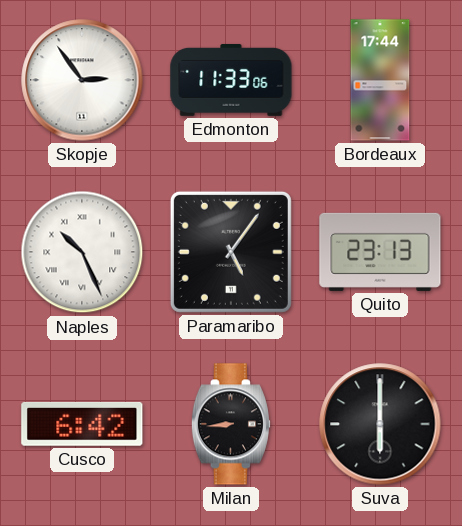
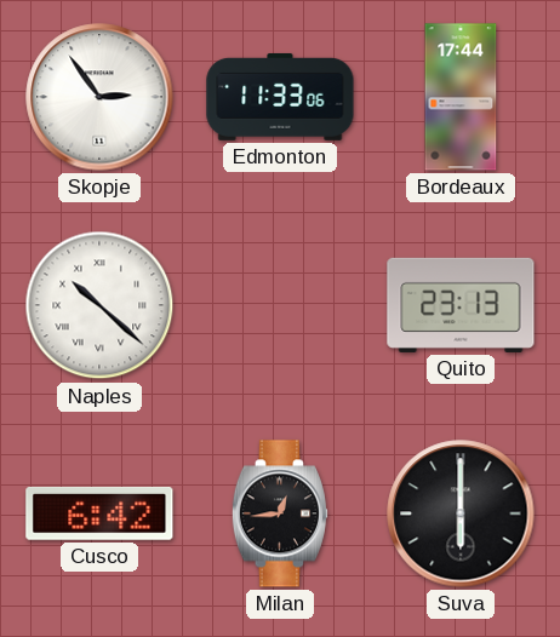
Naples: 10:26 -> 10:22
Paramaribo: 5:06 -> none
Milan: 8:44 -> 12:44
